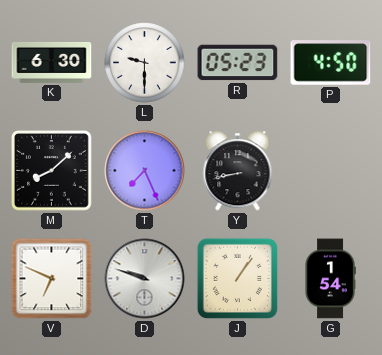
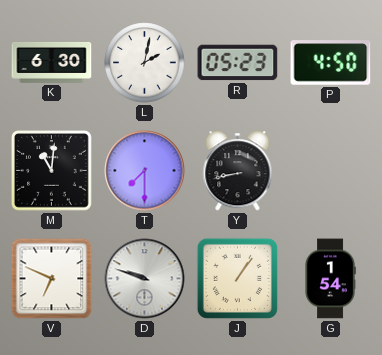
L: 9:30 -> 2:02
M: 8:08 -> 11:01
T: 7:26 -> 7:30
